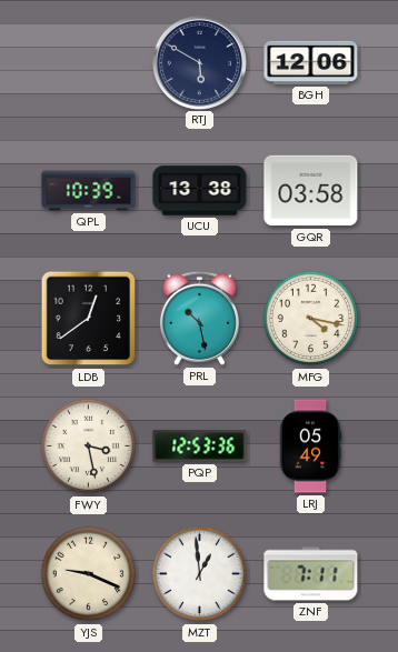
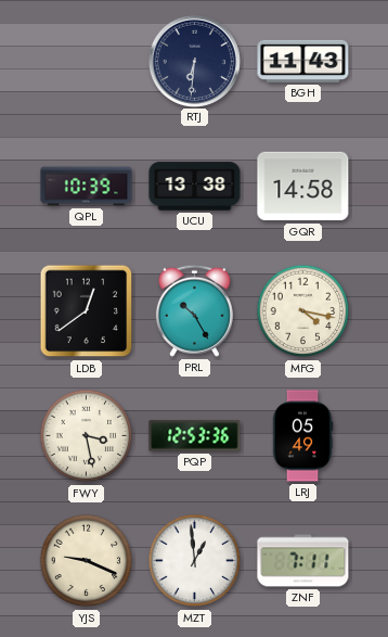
RTJ: 5:50 -> 6:31
BGH: 12:06 -> 11:43
GQR: 03:58 -> 14:58
PRL: 10:28 -> 10:25
